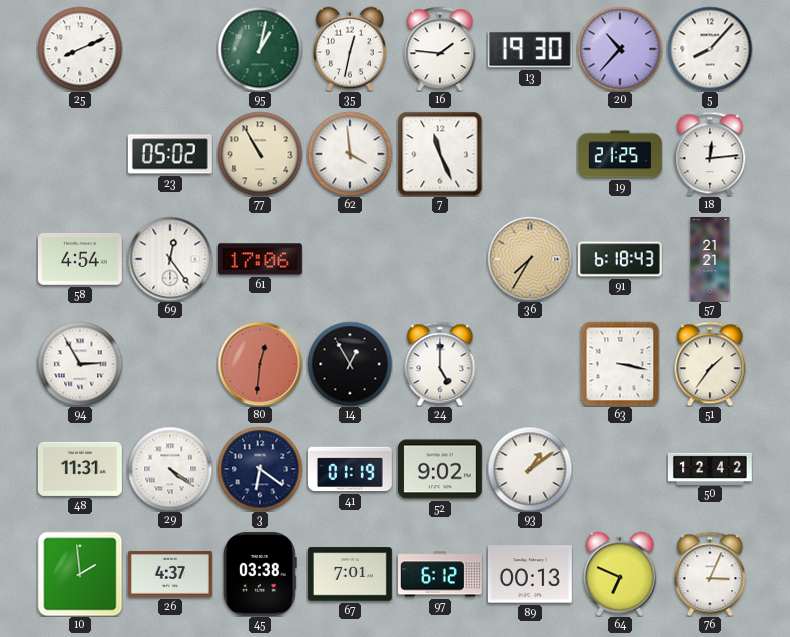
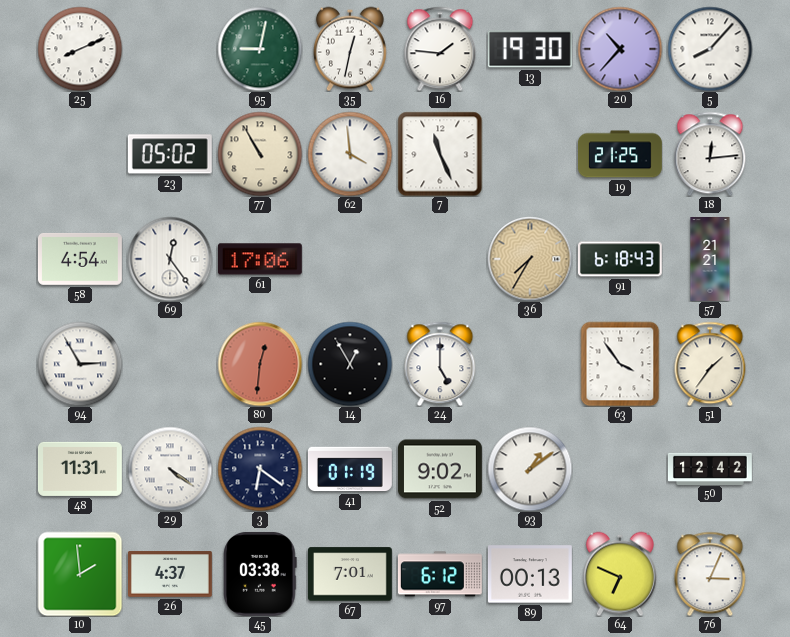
95: 1:02 -> 9:02
63: 3:17 -> 3:54
